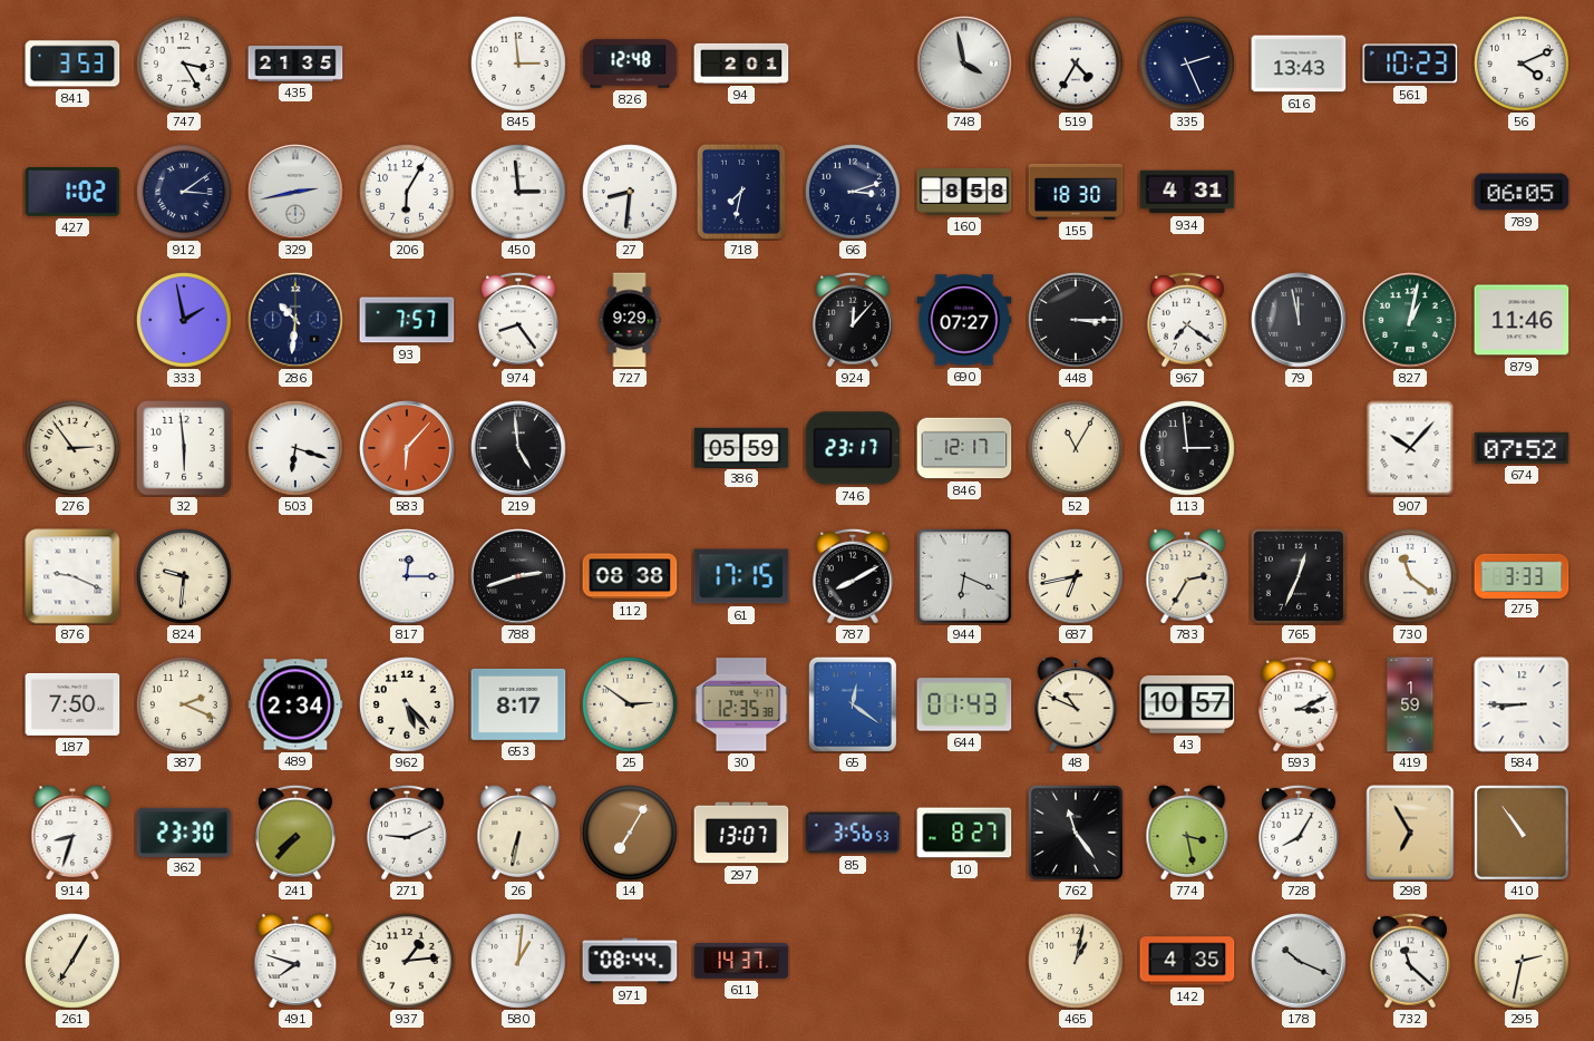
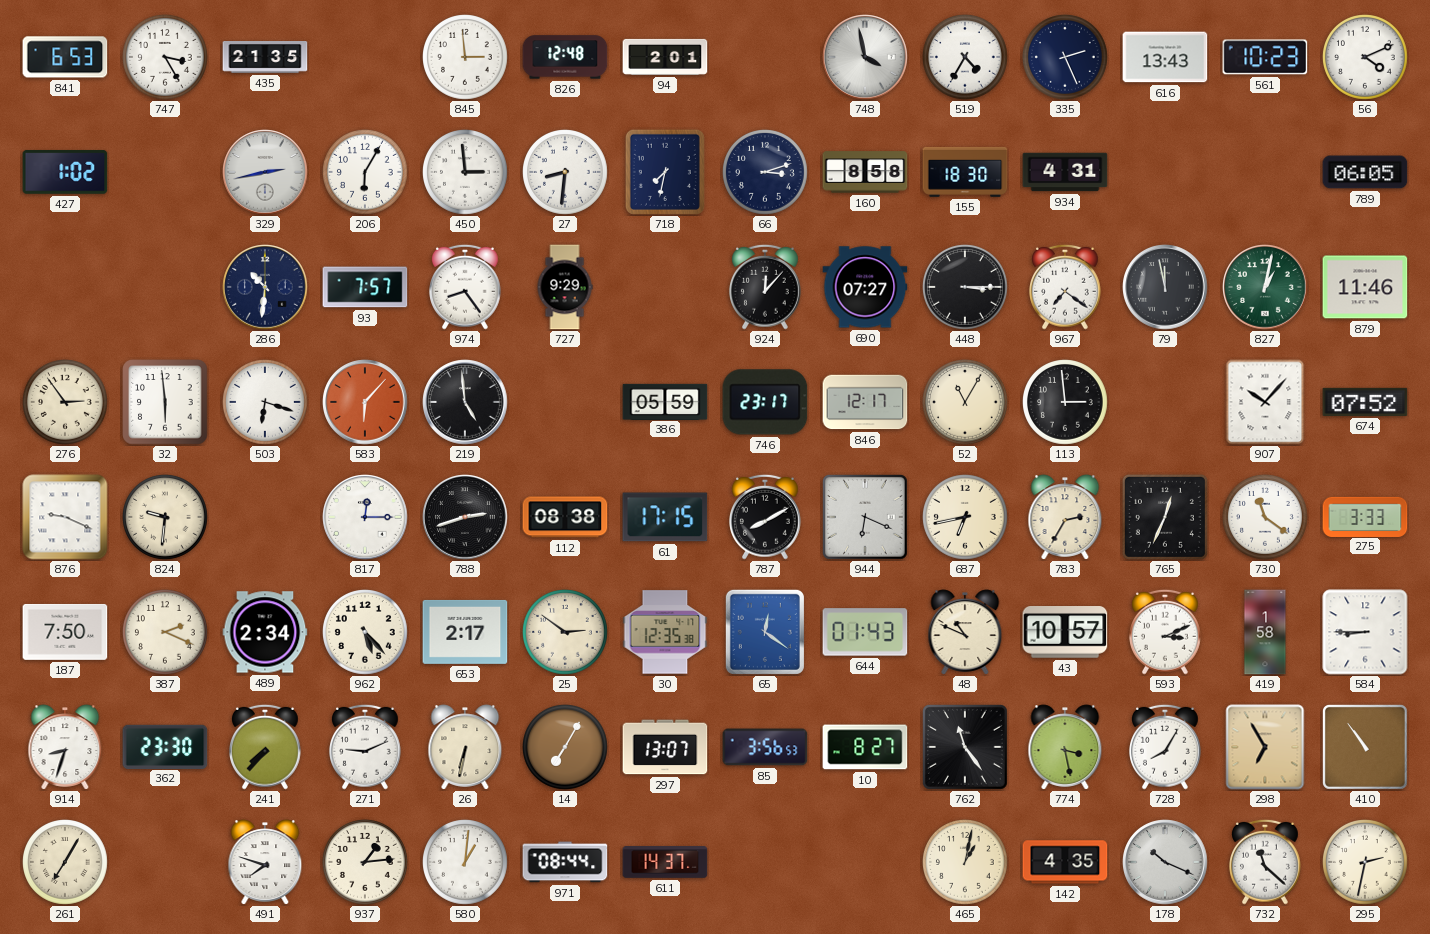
841: 3:53 -> 6:53
912: 3:09 -> none
333: 1:58 -> none
653: 8:17 -> 2:17
419: 1:59 -> 1:58
